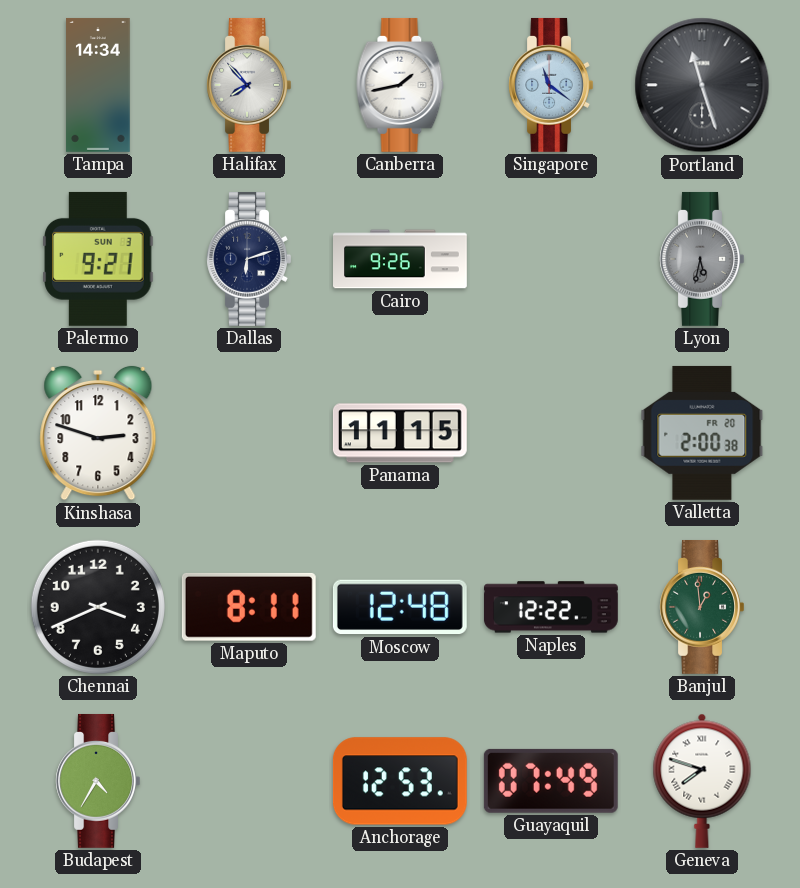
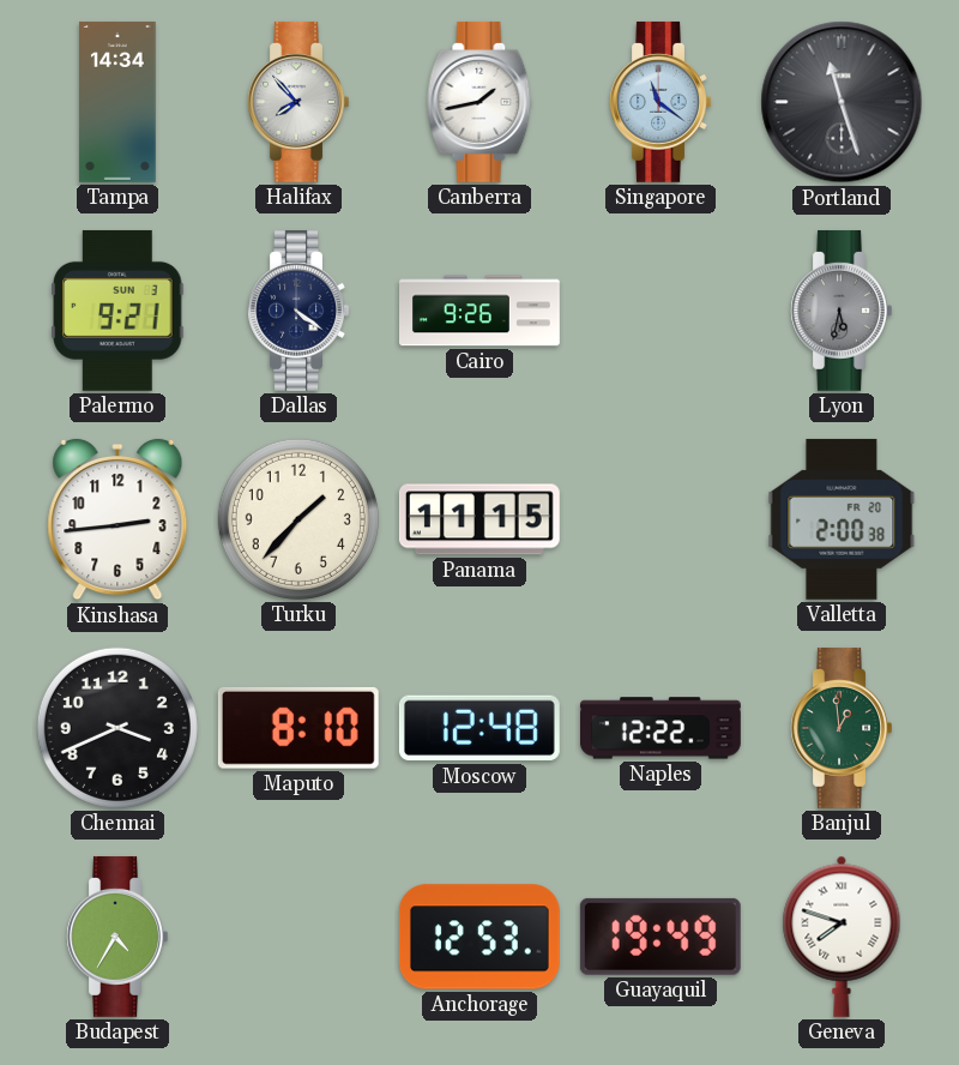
Dallas: 6:12 -> 4:21
Kinshasa: 2:48 -> 2:44
Turku: none -> 1:37
Maputo: 8:11 -> 8:10
Guayaquil: 07:49 -> 19:49
